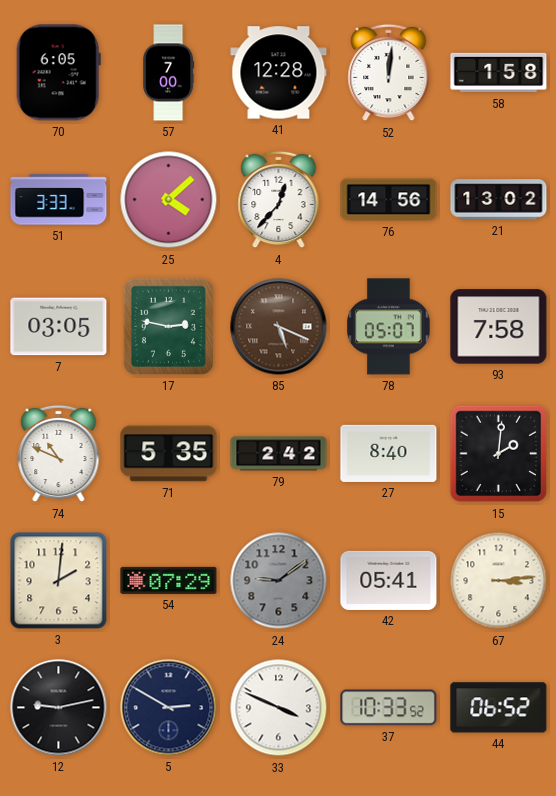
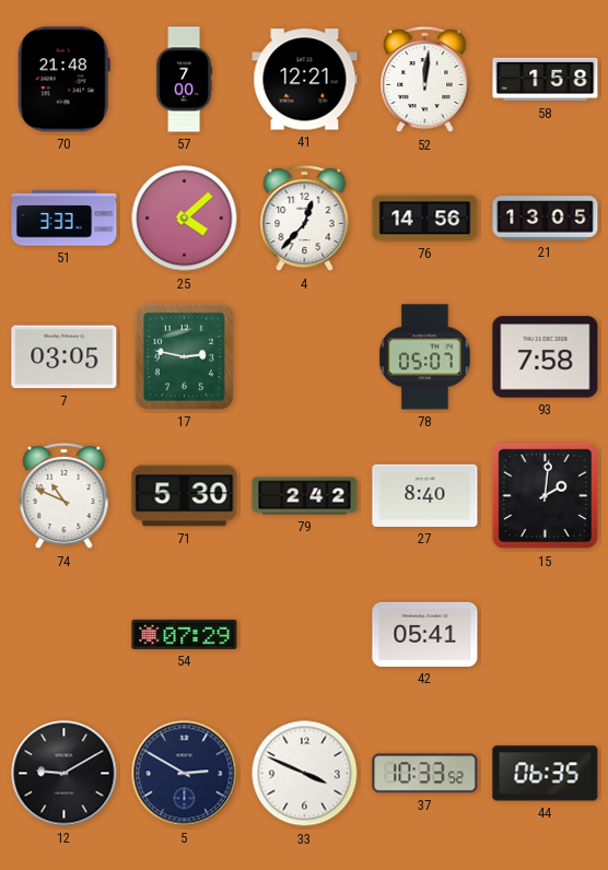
70: 6:05 -> 21:48
41: 12:28 -> 12:21
21: 13:02 -> 13:05
85: 5:19 -> none
71: 5:35 -> 5:30
3: 2:01 -> none
24: 9:09 -> none
67: 3:14 -> none
12: 9:13 -> 9:10
44: 06:52 -> 06:35
